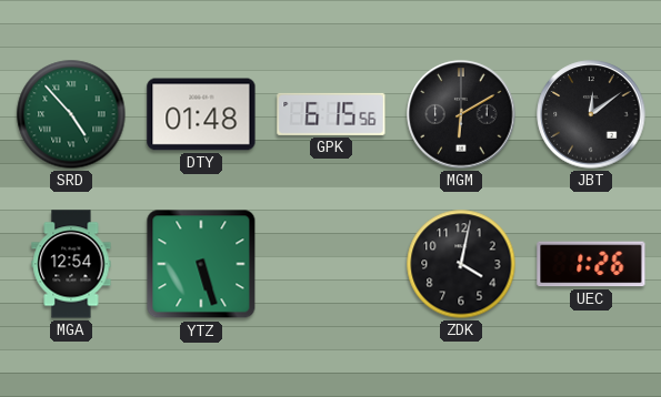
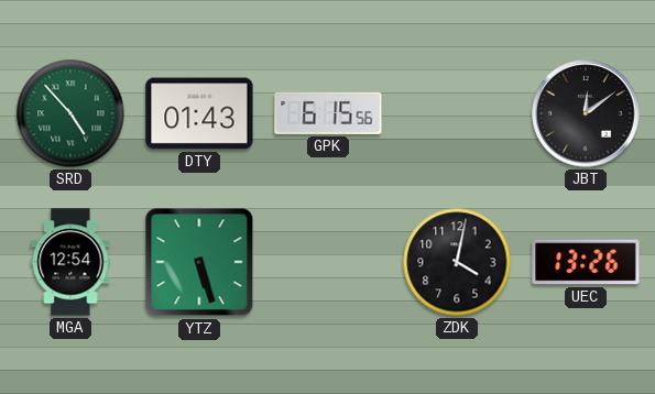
DTY: 01:48 -> 01:43
MGM: 6:10 -> none
UEC: 1:26 -> 13:26
